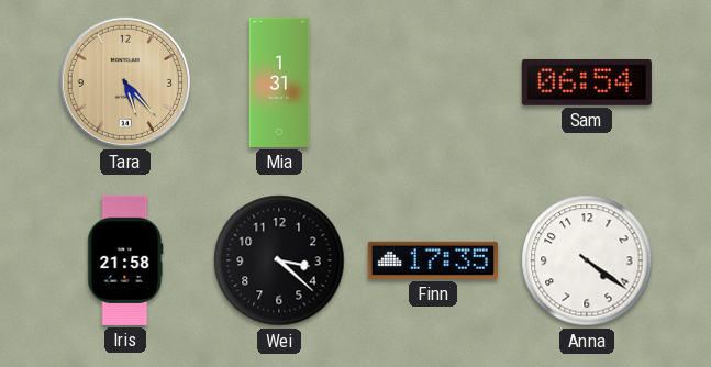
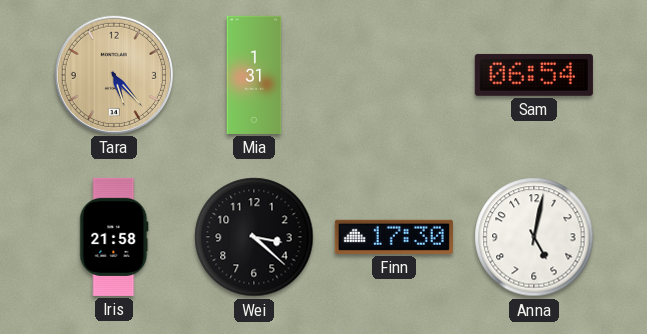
Finn: 17:35 -> 17:30
Anna: 4:21 -> 5:02
